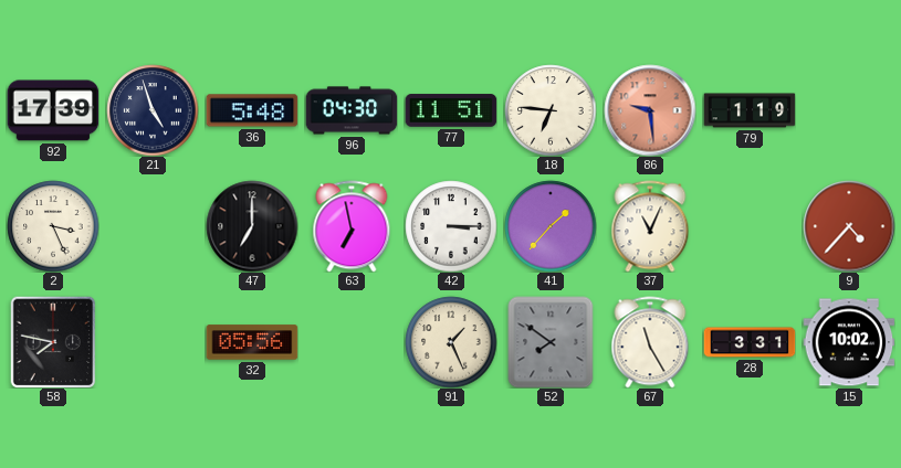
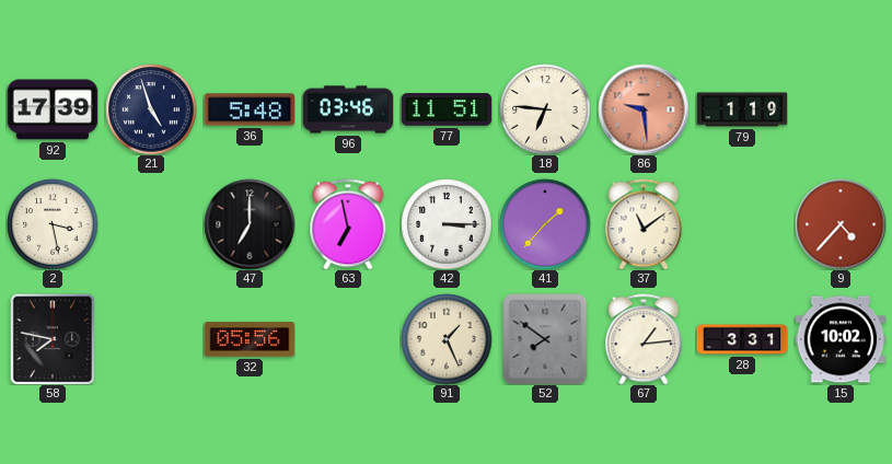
96: 04:30 -> 03:46
2: 3:26 -> 3:28
37: 11:04 -> 11:09
67: 11:25 -> 1:14
